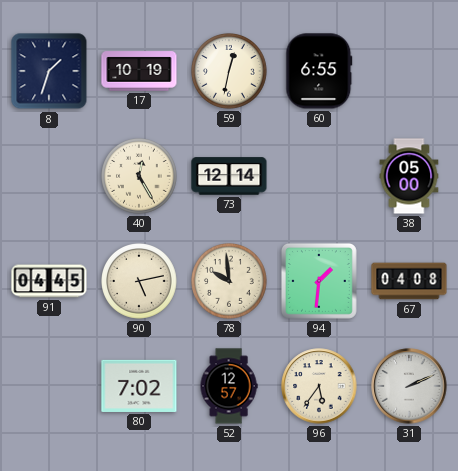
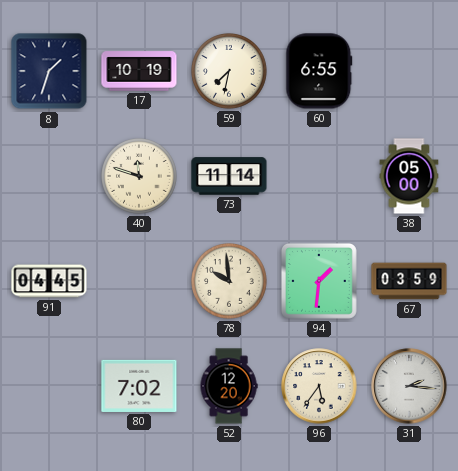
59: 12:32 -> 7:32
40: 12:25 -> 11:48
73: 12:14 -> 11:14
90: 5:13 -> none
67: 04:08 -> 03:59
52: 12:57 -> 12:20
31: 2:11 -> 2:16
